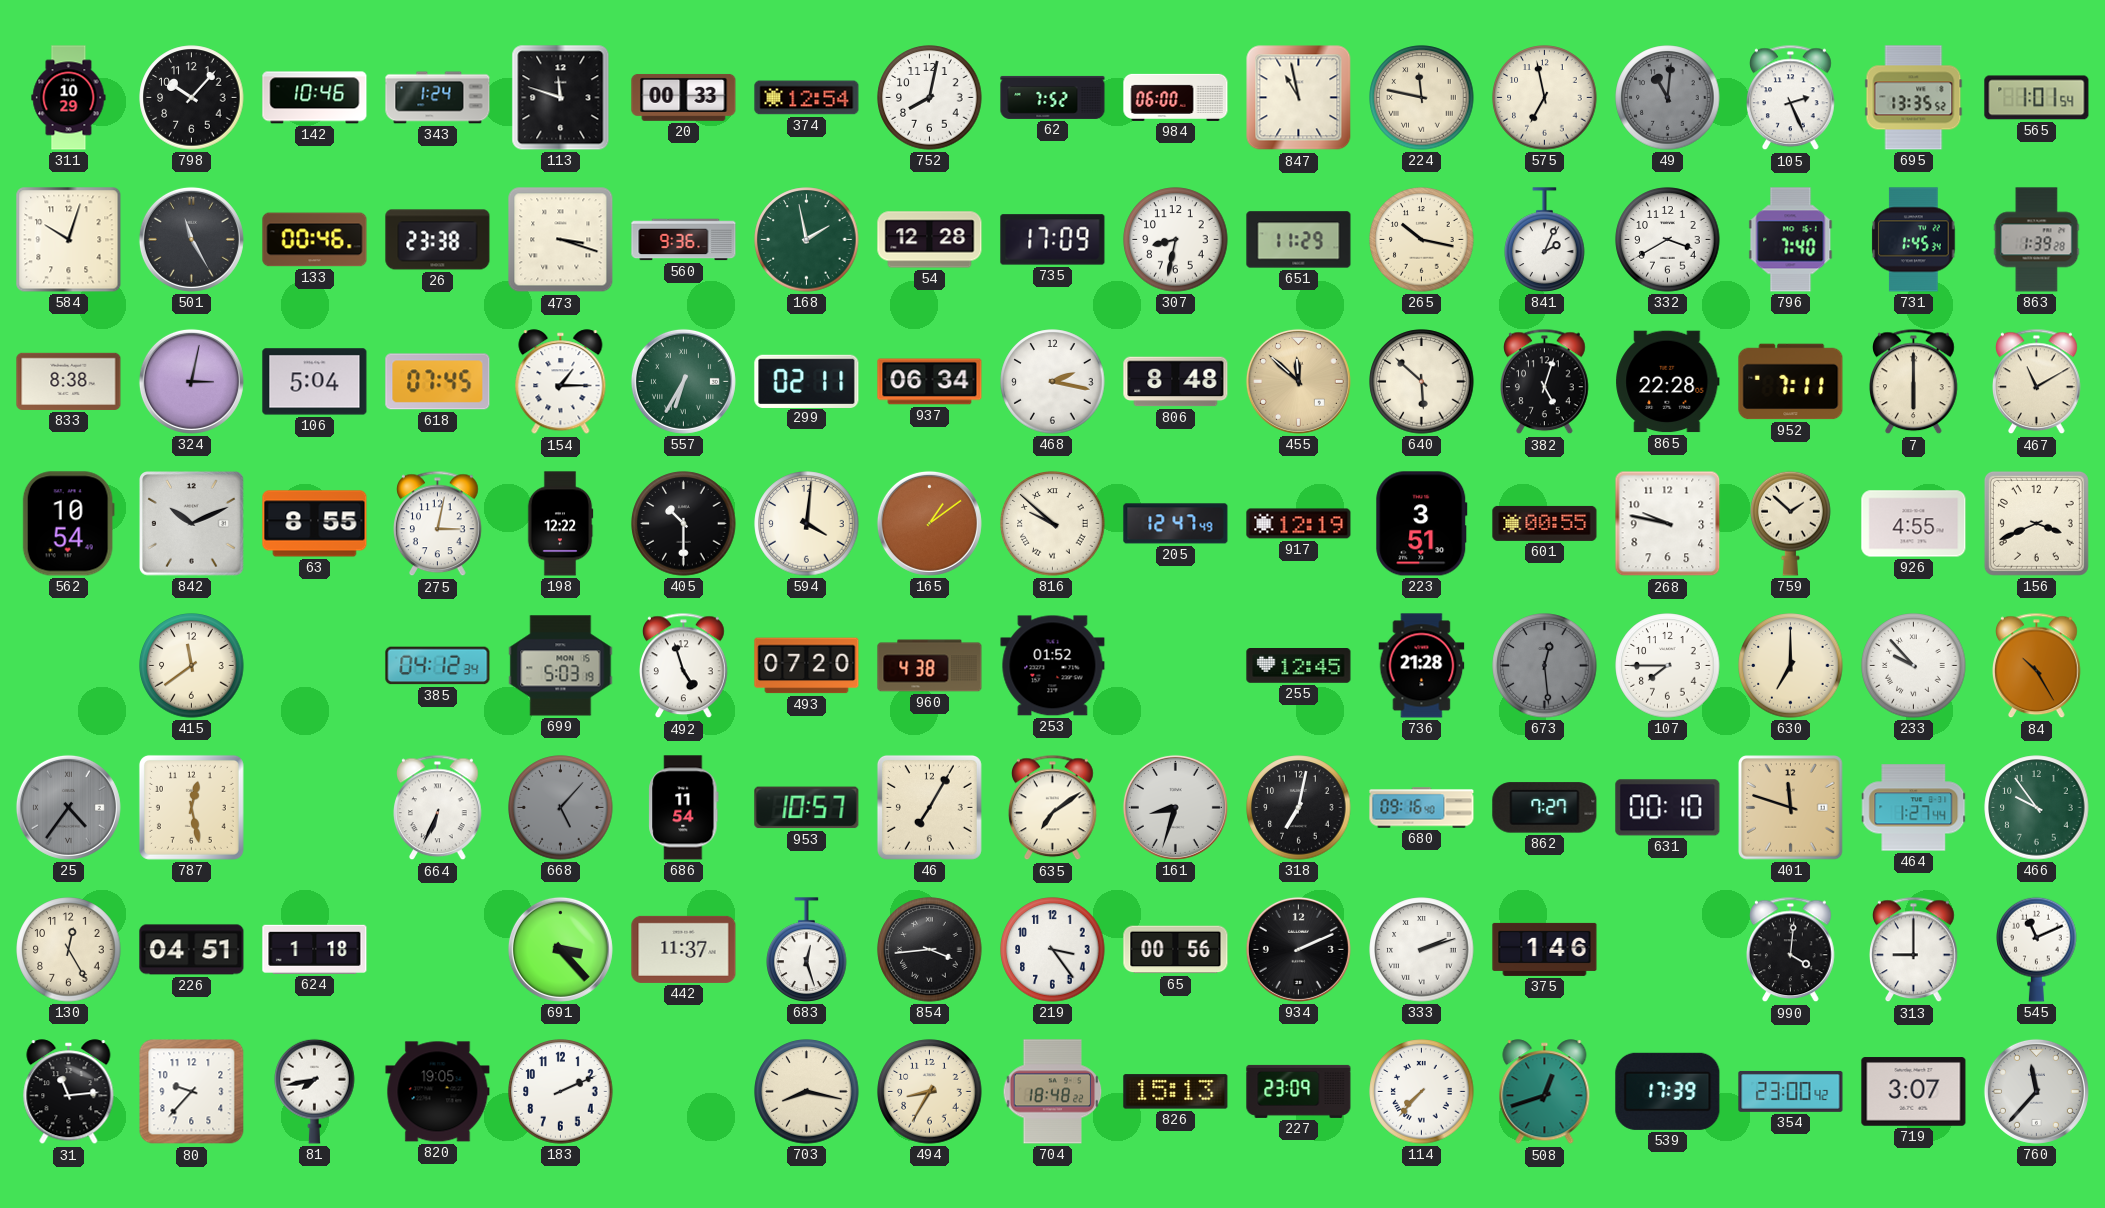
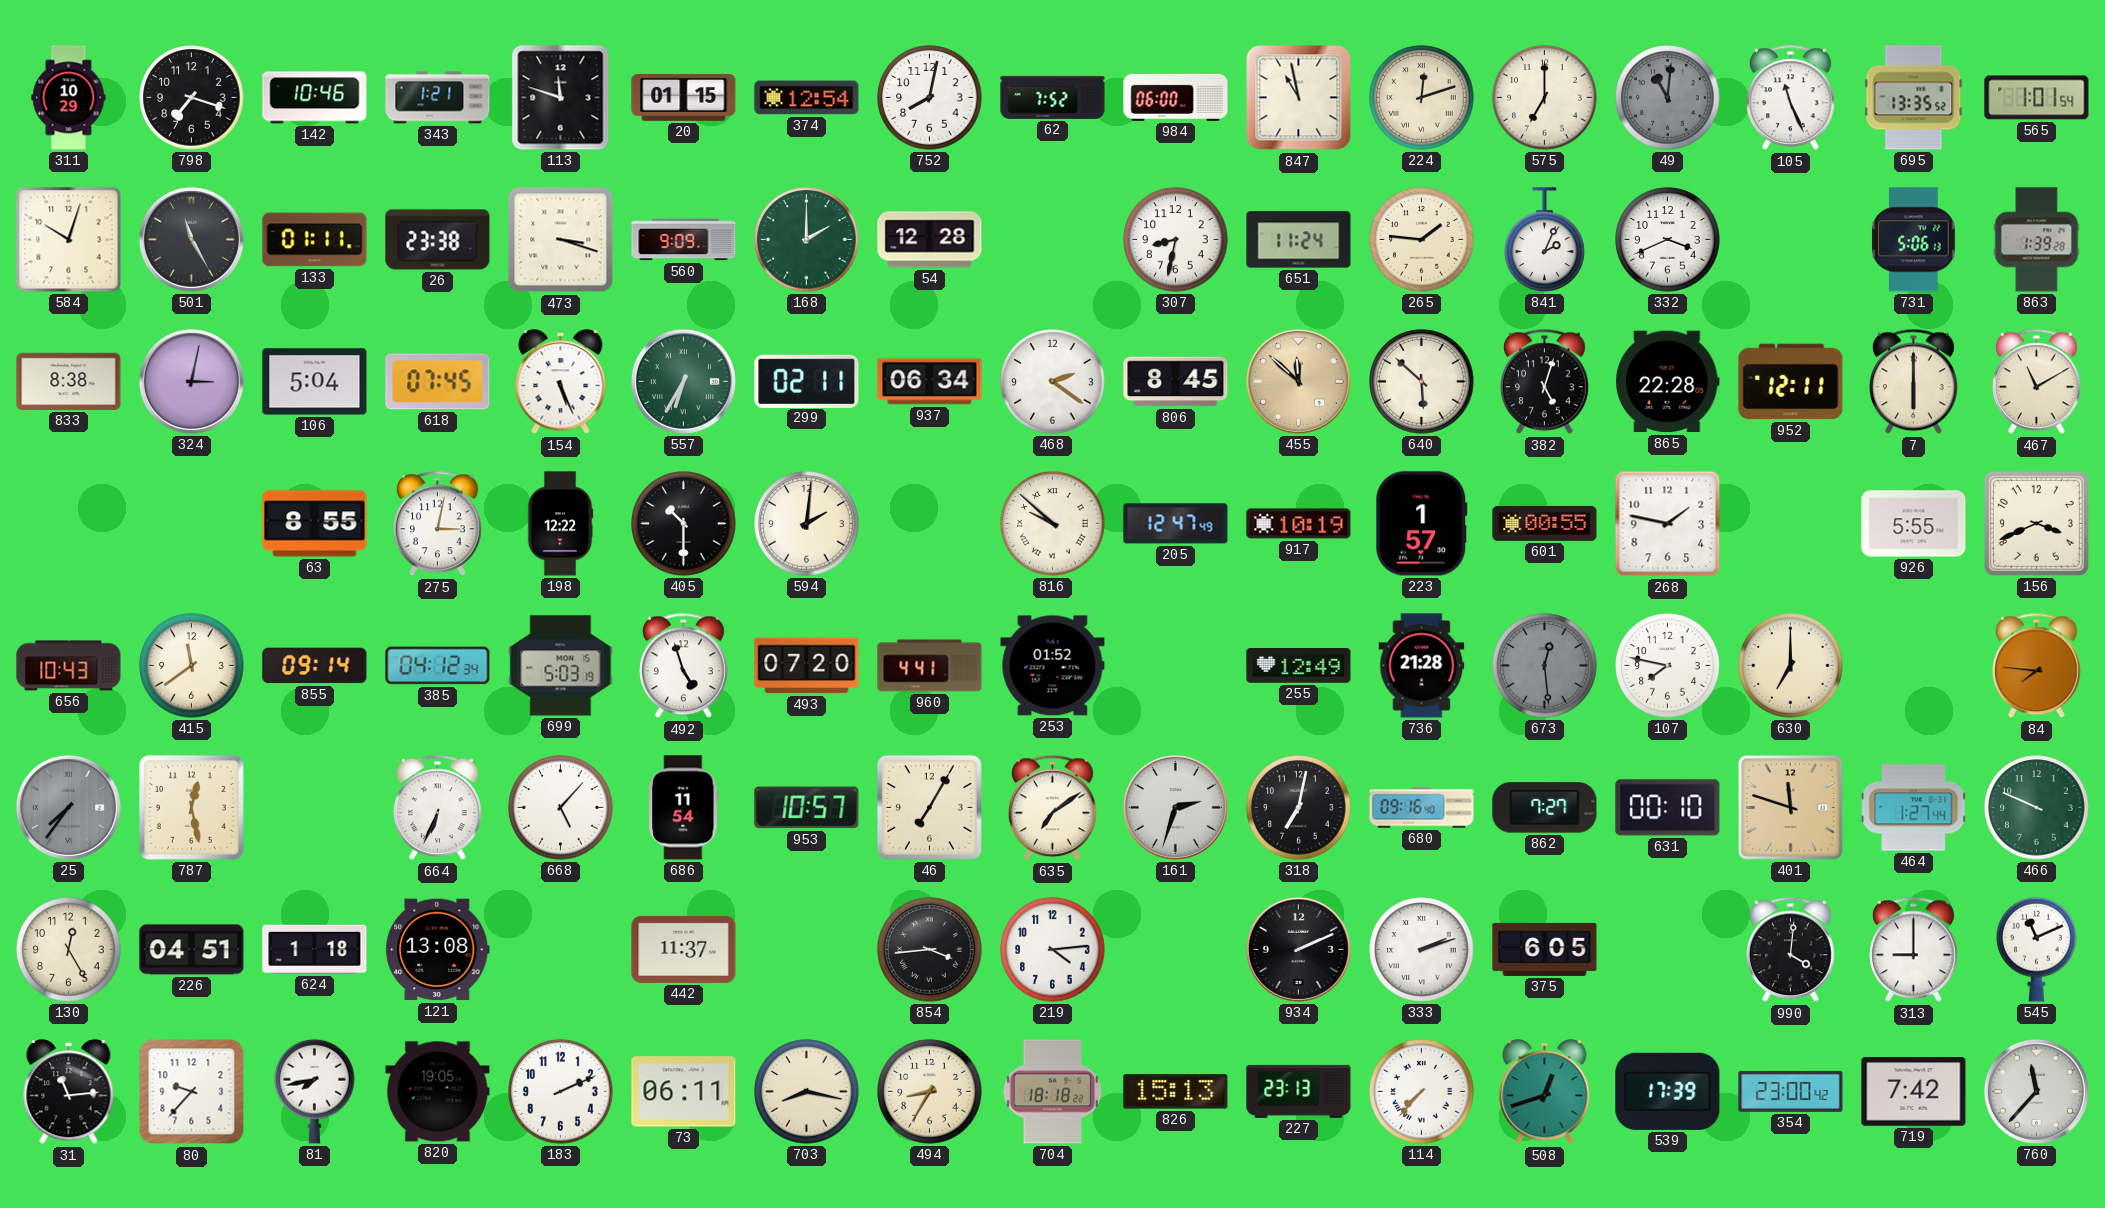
798: 10:07 -> 7:18
343: 1:24 -> 1:21
20: 00:33 -> 01:15
224: 11:47 -> 12:12
575: 6:58 -> 7:00
105: 2:26 -> 11:26
133: 00:46 -> 01:11
560: 9:36 -> 9:09
168: 1:58 -> 2:00
735: 17:09 -> none
651: 11:29 -> 11:24
265: 10:17 -> 1:46
332: 3:40 -> 3:41
796: 7:40 -> none
731: 1:45 -> 5:06
154: 1:15 -> 5:26
468: 2:17 -> 2:21
806: 8:48 -> 8:45
952: 7:11 -> 12:11
562: 10:54 -> none
842: 10:11 -> none
594: 4:01 -> 2:01
165: 1:09 -> none
917: 12:19 -> 10:19
223: 3:51 -> 1:57
268: 9:47 -> 1:47
759: 1:52 -> none
926: 4:55 -> 5:55
656: none -> 10:43
855: none -> 09:14
960: 4:38 -> 4:41
255: 12:45 -> 12:49
107: 7:45 -> 7:47
233: 9:53 -> none
84: 10:25 -> 7:46
25: 4:36 -> 7:36
668 dial: grey -> white
161: 8:33 -> 2:33
466: 9:54 -> 9:49
121: none -> 13:08
691: 3:23 -> none
683: 12:27 -> none
219: 3:24 -> 4:14
65: 00:56 -> none
375: 1:46 -> 6:05
73: none -> 06:11
704: 18:48 -> 18:18
227: 23:09 -> 23:13
719: 3:07 -> 7:42
